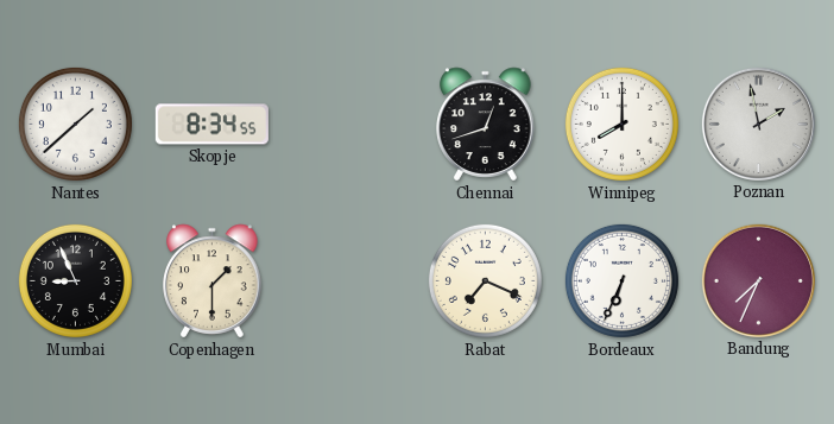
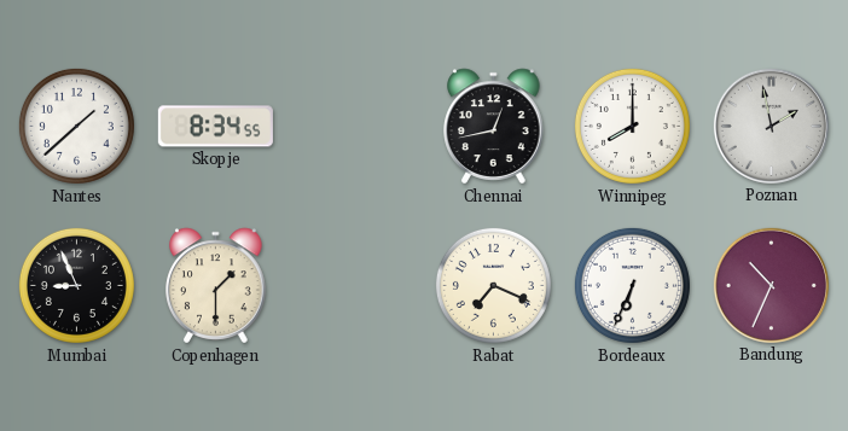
Chennai: 12:42 -> 12:43
Bandung: 7:34 -> 10:34
